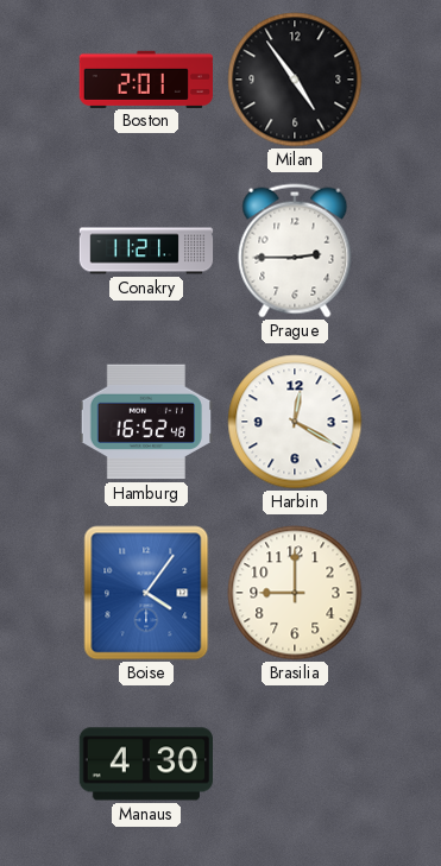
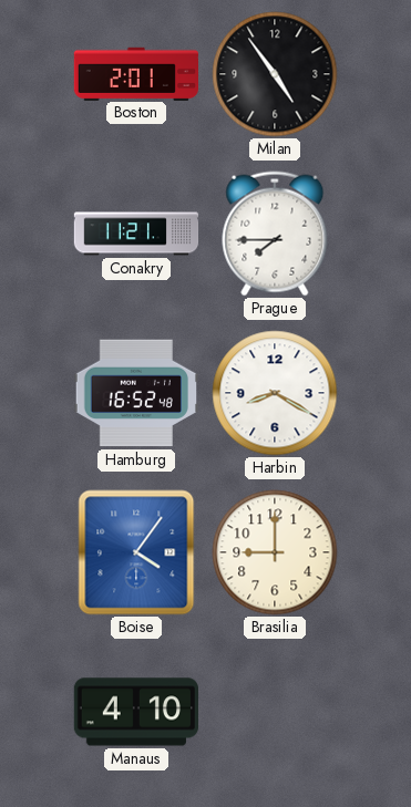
Prague: 2:45 -> 7:45
Harbin: 12:20 -> 8:20
Manaus: 4:30 -> 4:10
